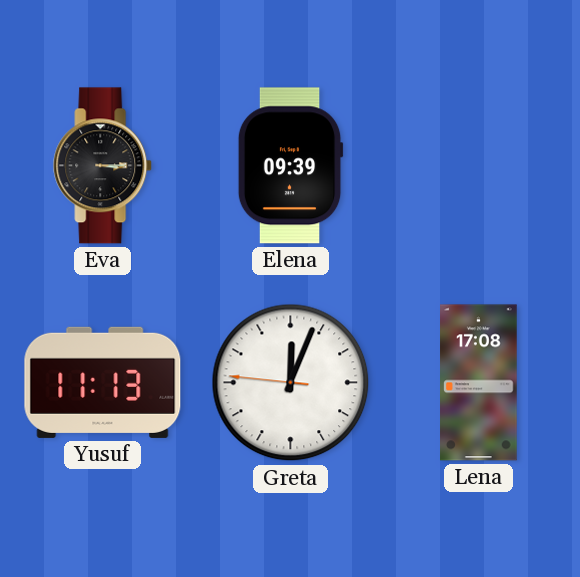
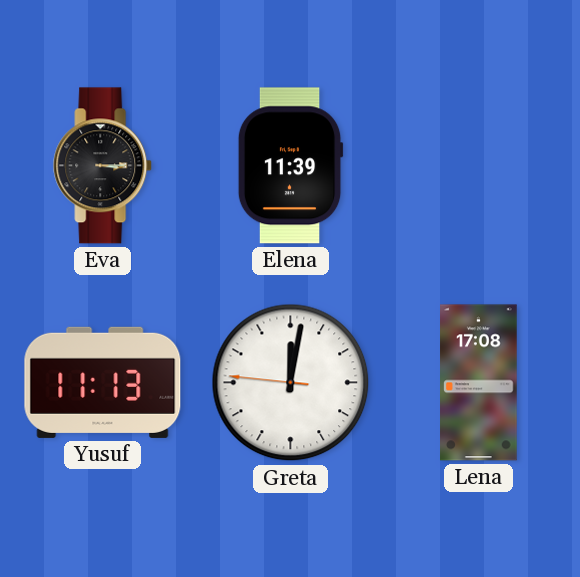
Elena: 09:39 -> 11:39
Greta: 12:03 -> 12:01
